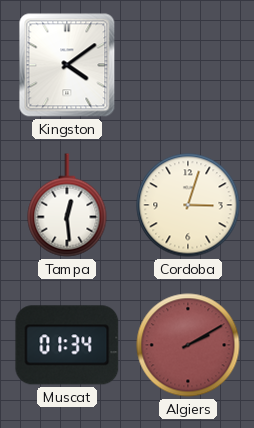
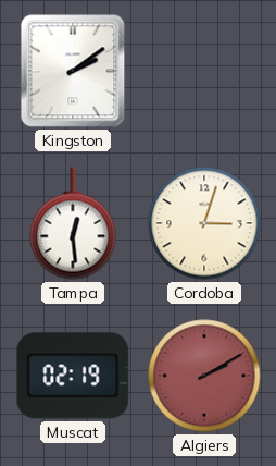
Kingston: 4:09 -> 2:09
Muscat: 01:34 -> 02:19
